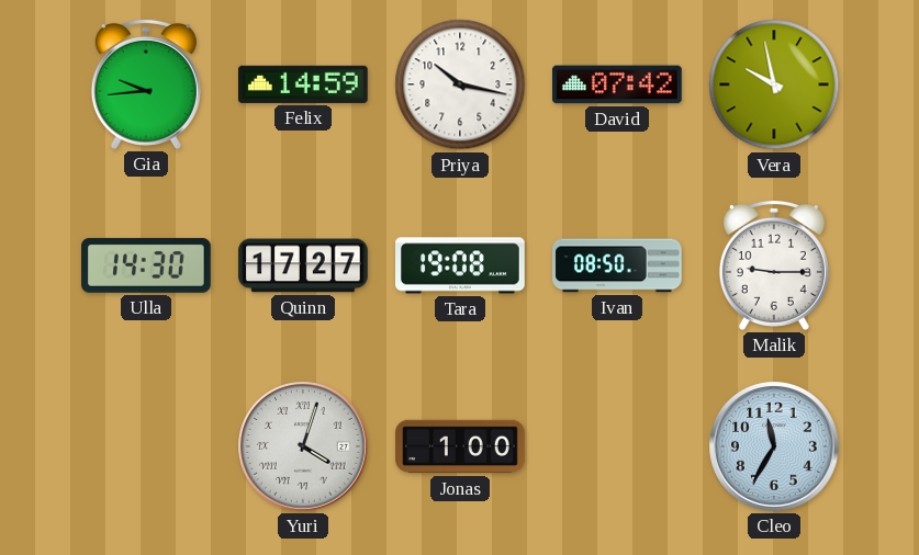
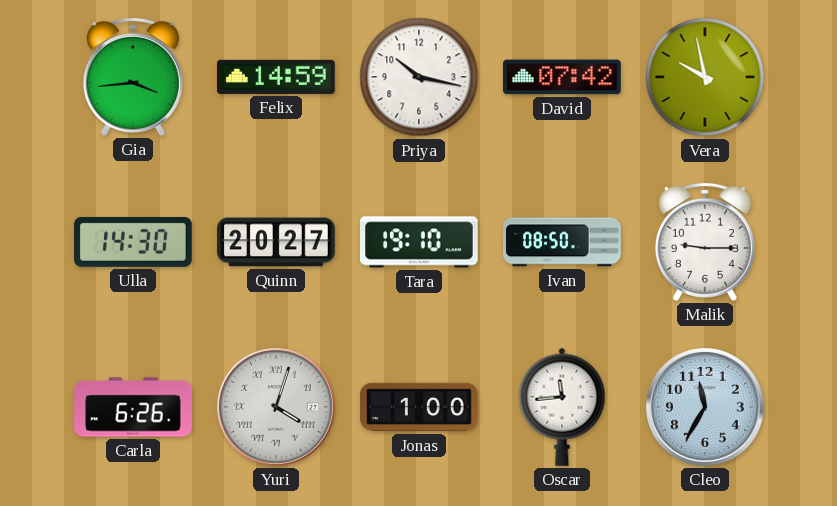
Gia: 9:44 -> 3:44
Quinn: 17:27 -> 20:27
Tara: 19:08 -> 19:10
Carla: none -> 6:26
Oscar: none -> 11:44
